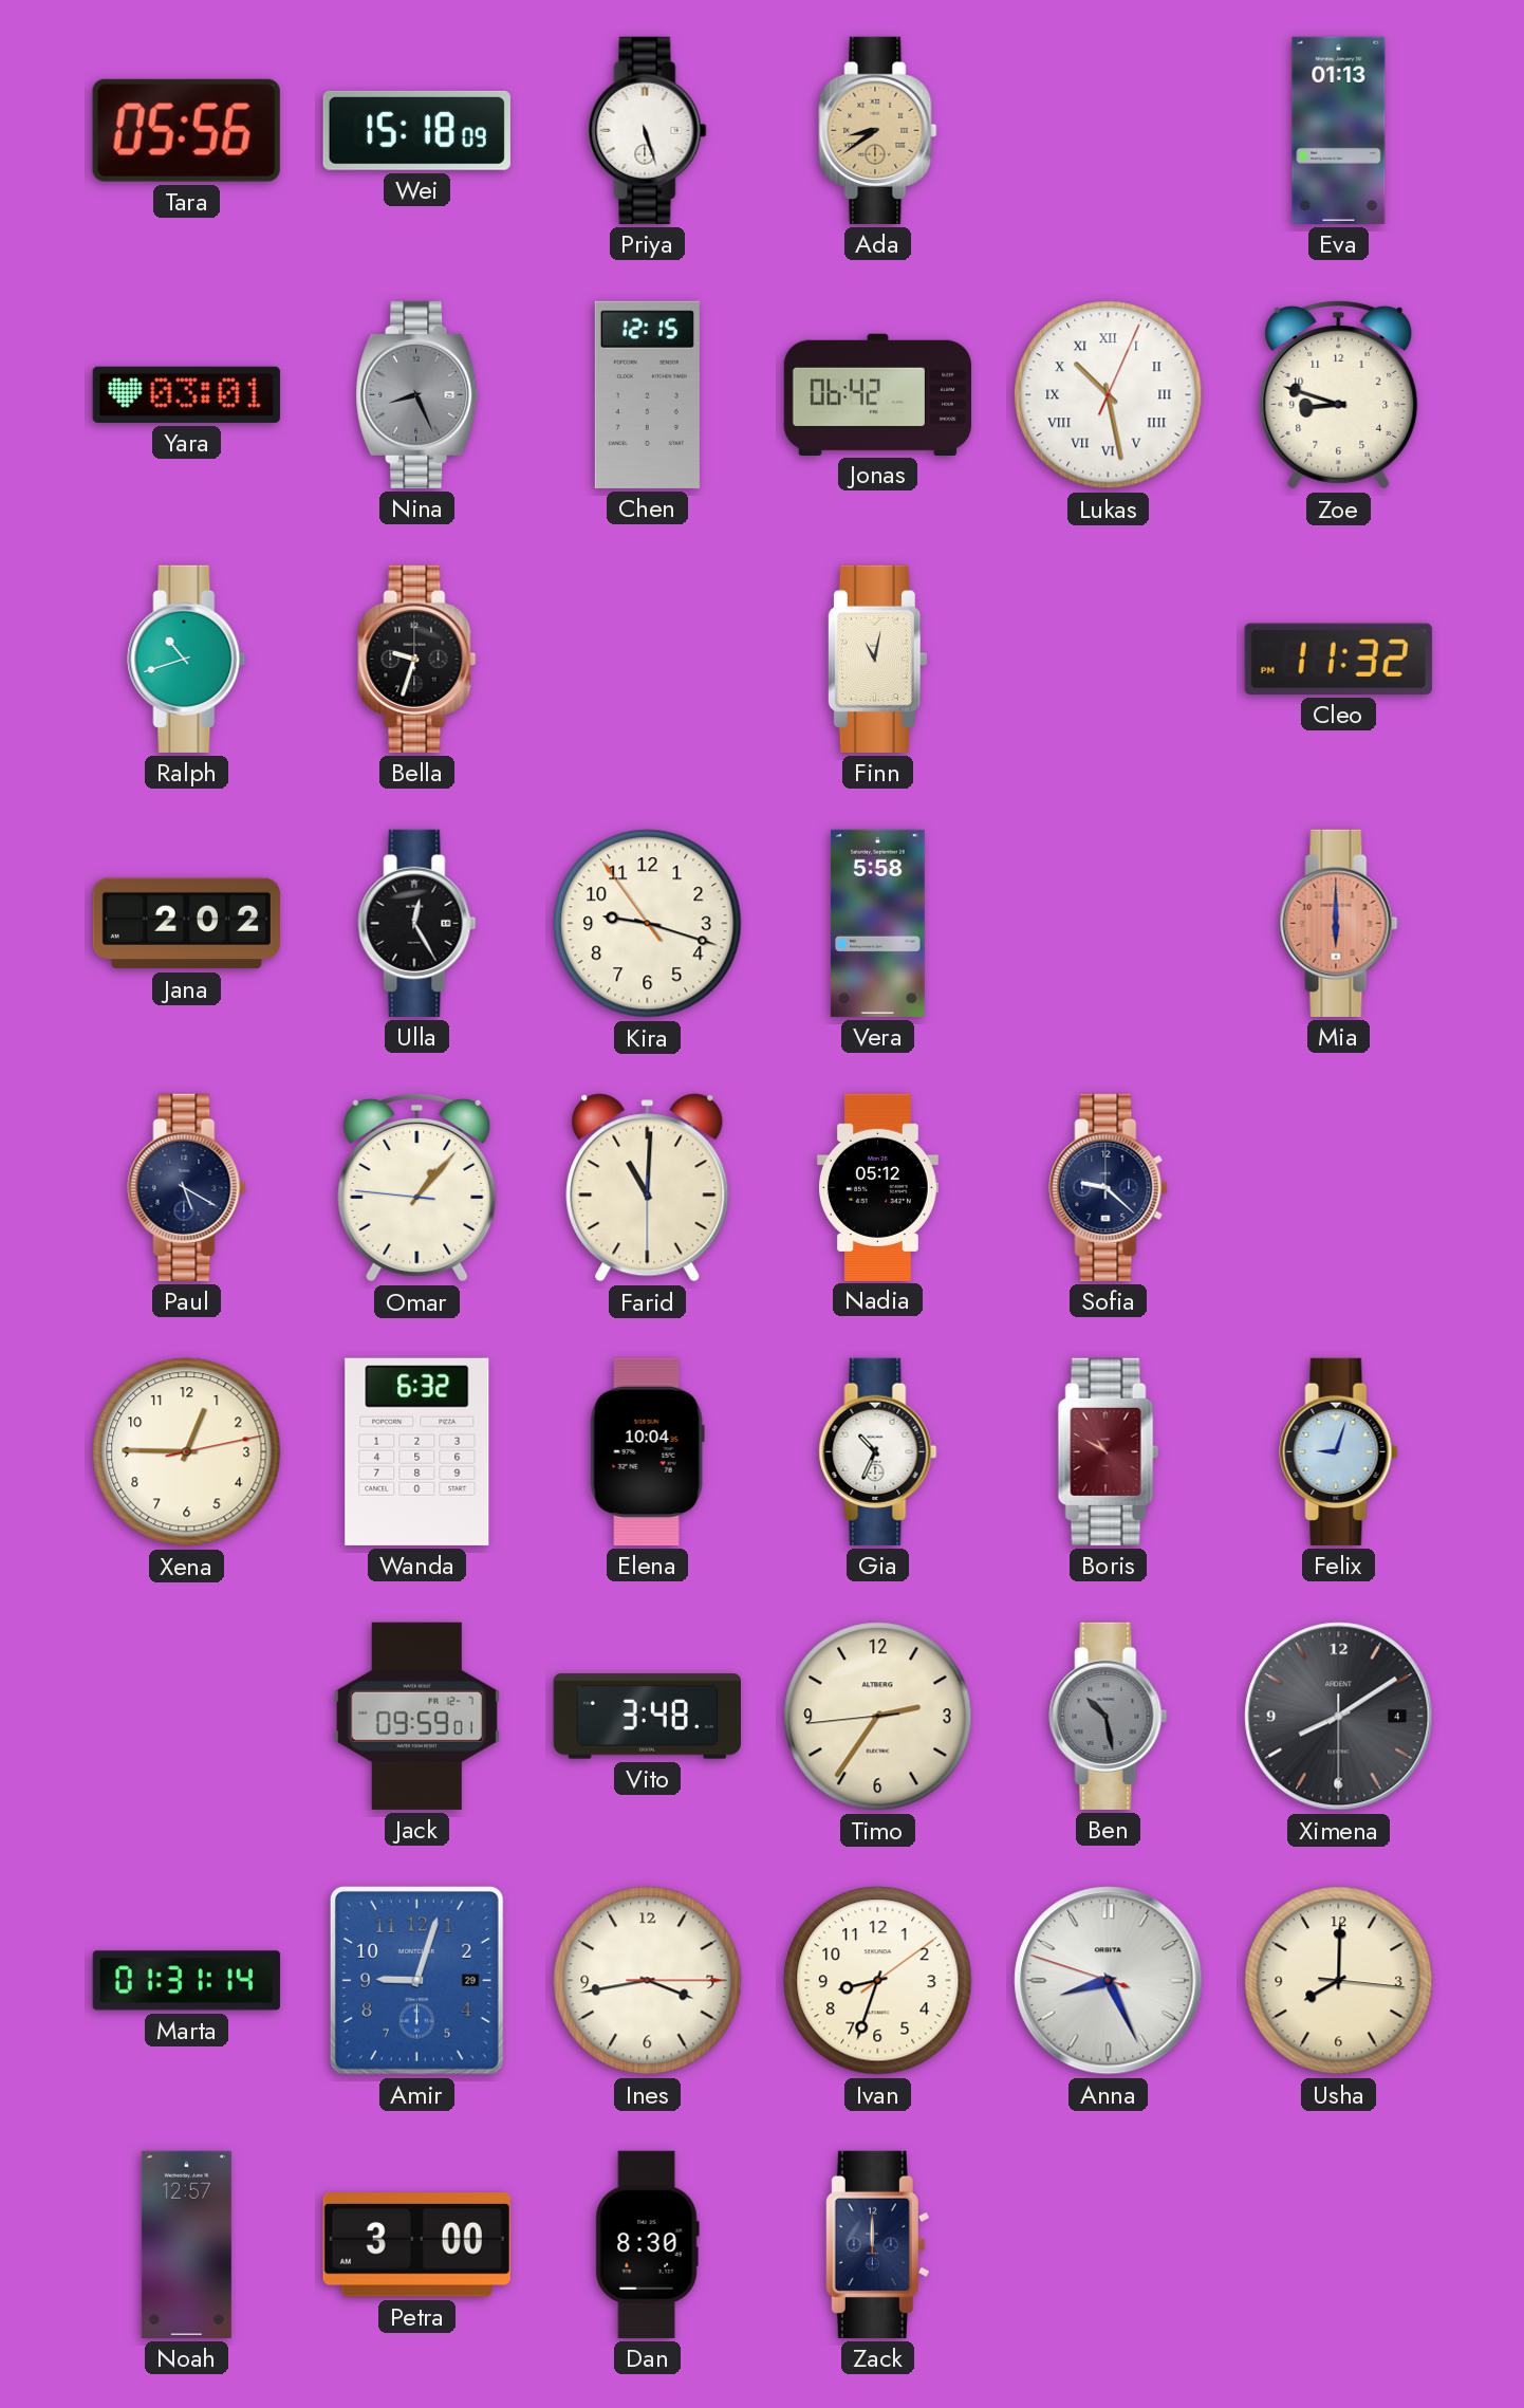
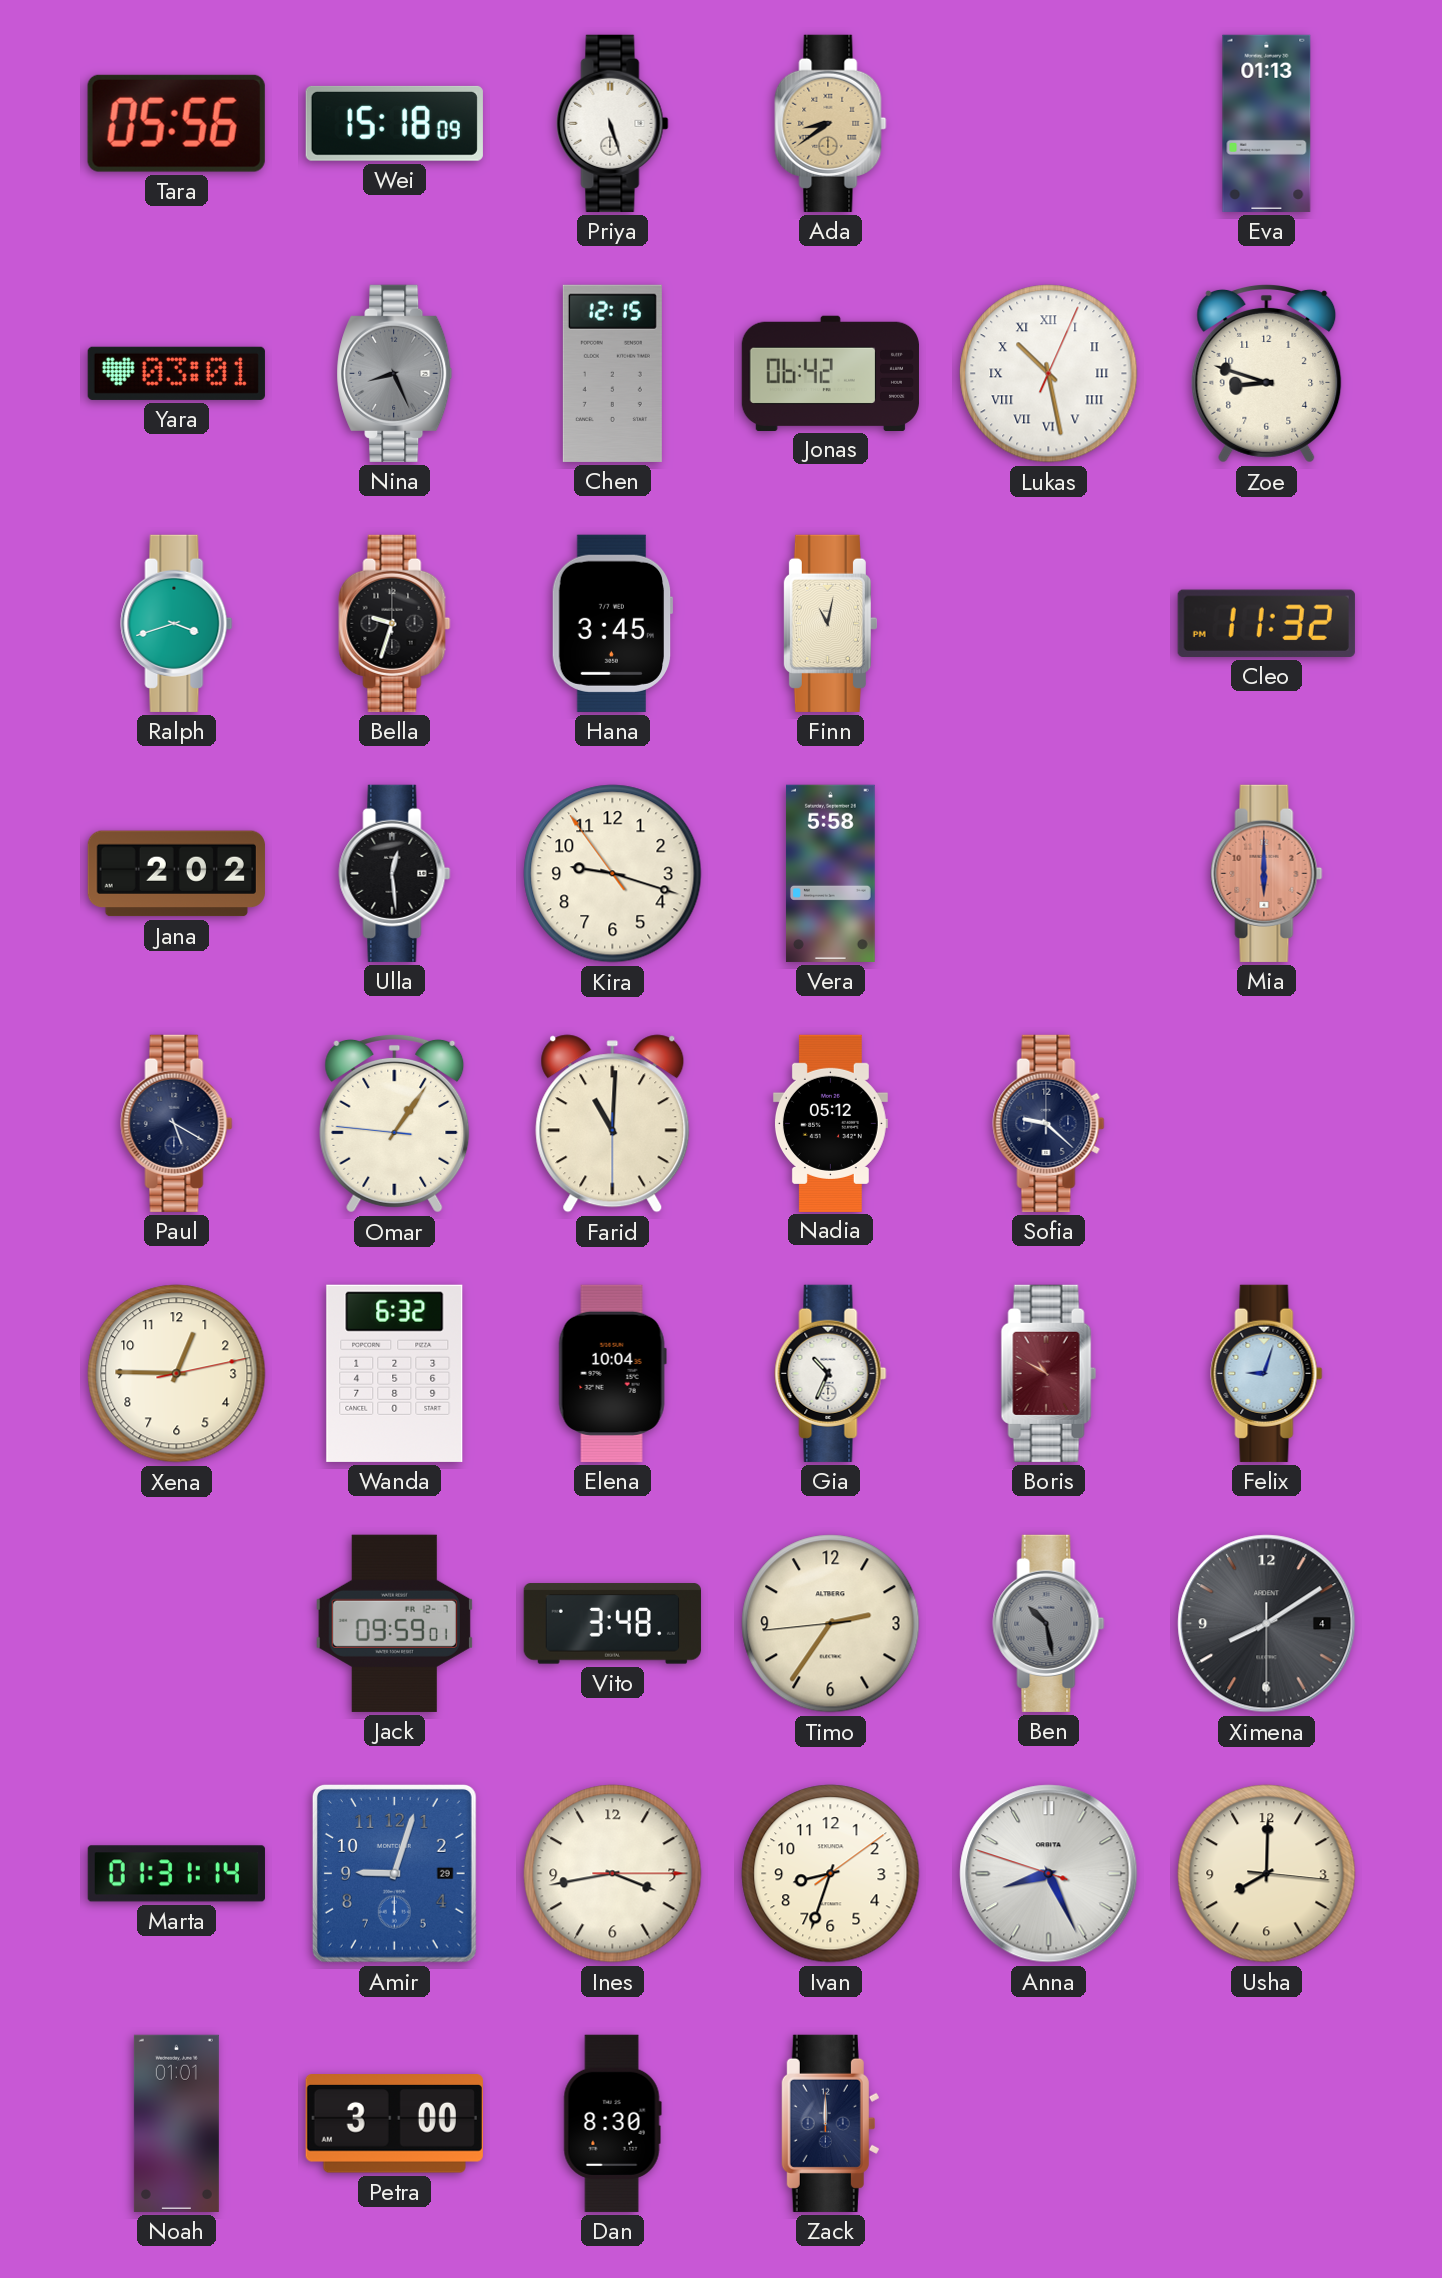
Ralph: 10:42 -> 3:42
Hana: none -> 3:45
Ulla: 12:25 -> 12:29
Omar: 1:06 -> 1:05
Noah: 12:57 -> 01:01
